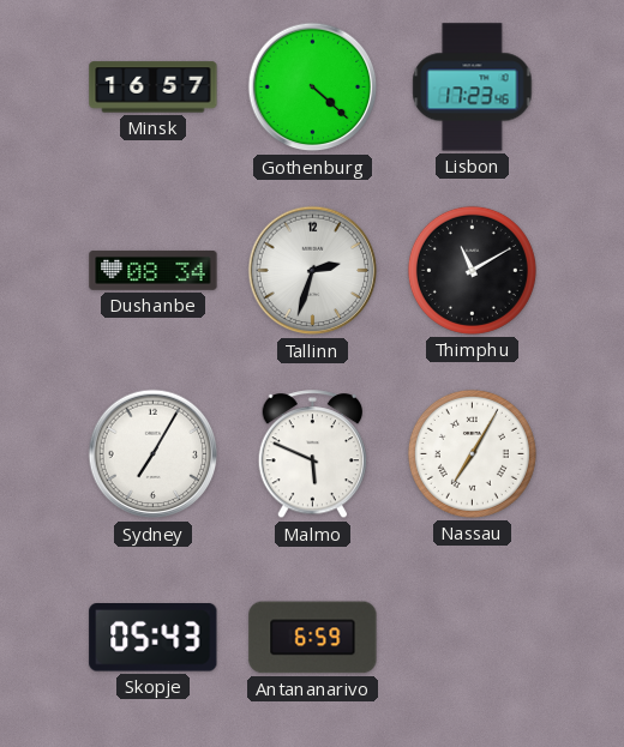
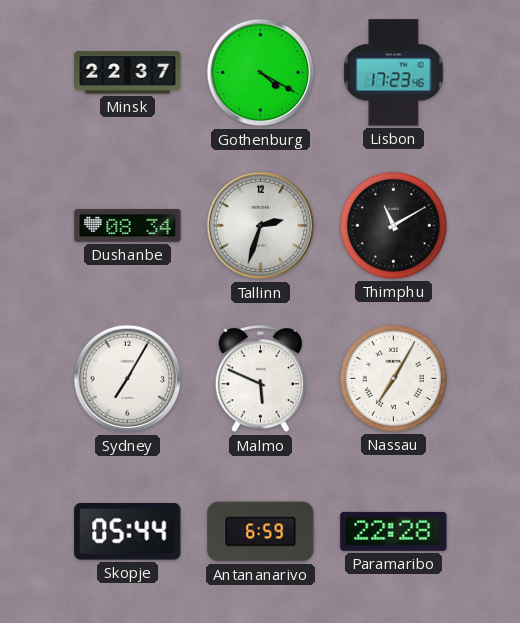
Minsk: 16:57 -> 22:37
Gothenburg: 4:22 -> 4:20
Skopje: 05:43 -> 05:44
Paramaribo: none -> 22:28
